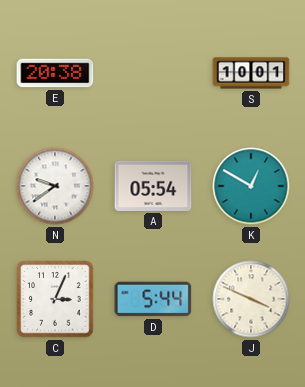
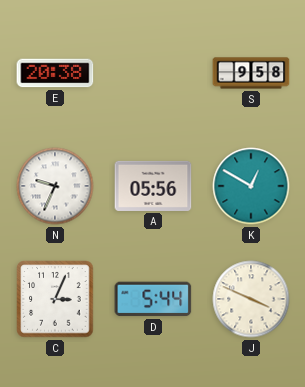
S: 10:01 -> 9:58
N: 9:39 -> 9:34
A: 05:54 -> 05:56
